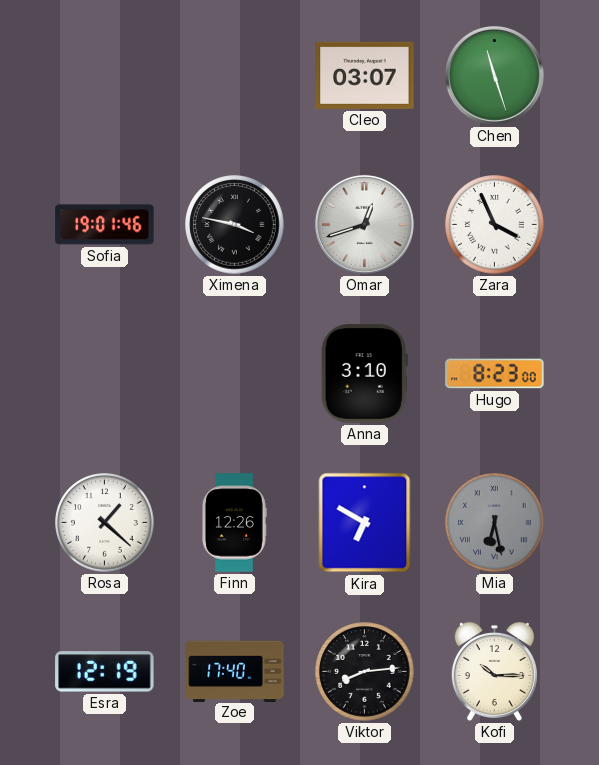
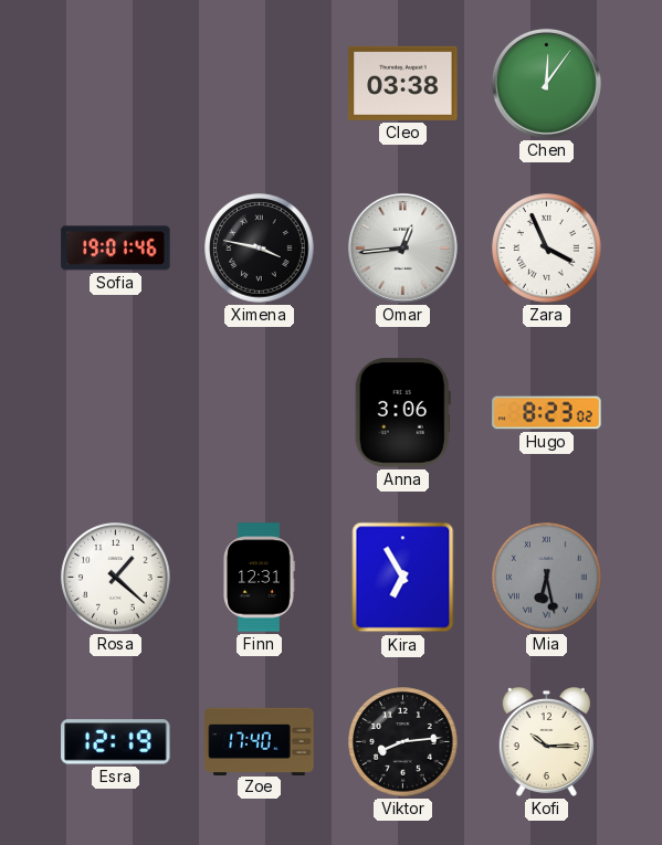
Cleo: 03:07 -> 03:38
Chen: 11:27 -> 12:06
Omar: 12:42 -> 12:44
Anna: 3:10 -> 3:06
Hugo: 8:23:00 -> 8:23:02
Finn: 12:26 -> 12:31
Kira: 6:50 -> 6:55
